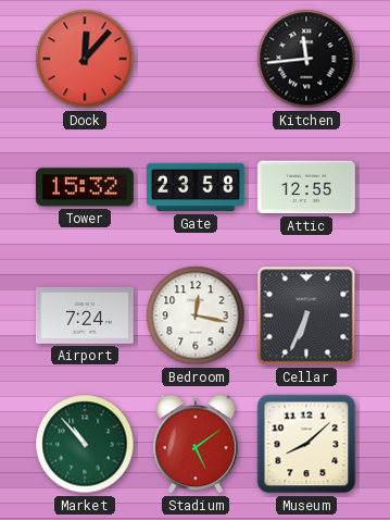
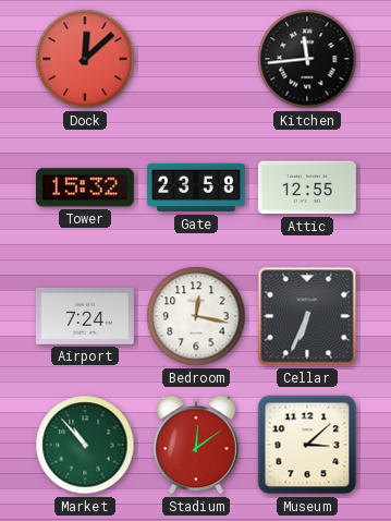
Dock: 12:07 -> 12:08
Stadium: 5:09 -> 12:09
Museum: 8:08 -> 3:08
